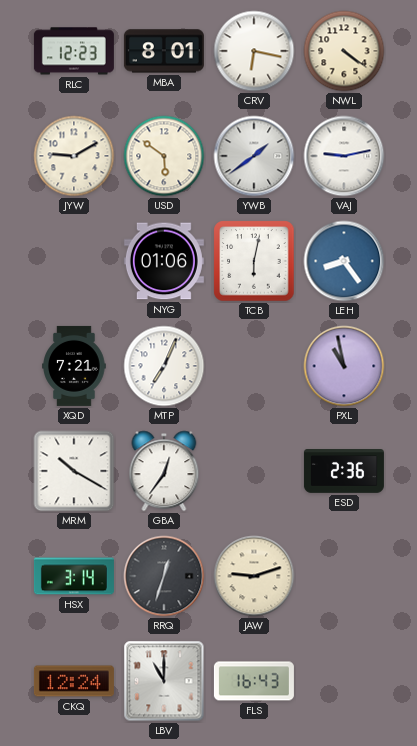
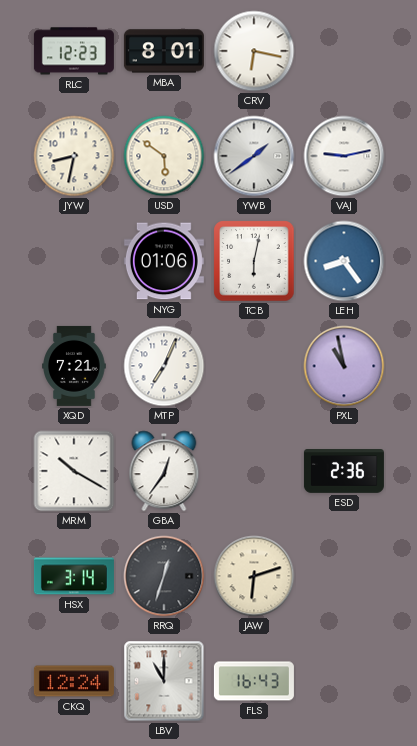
NWL: 4:21 -> none
JYW: 9:10 -> 8:32
JAW: 9:12 -> 6:12
